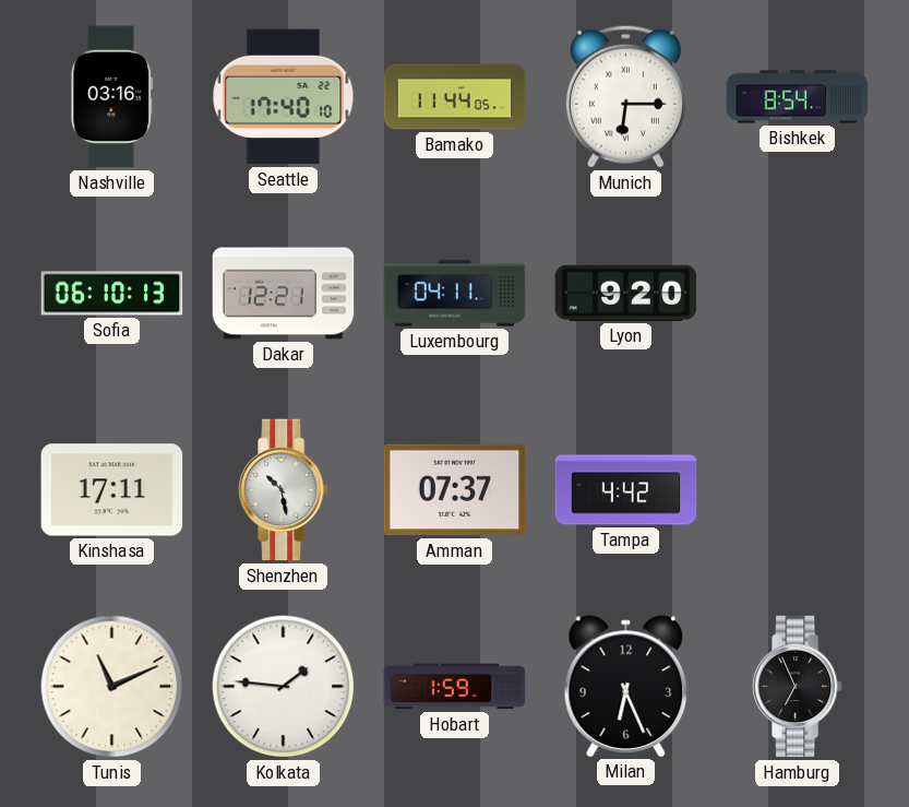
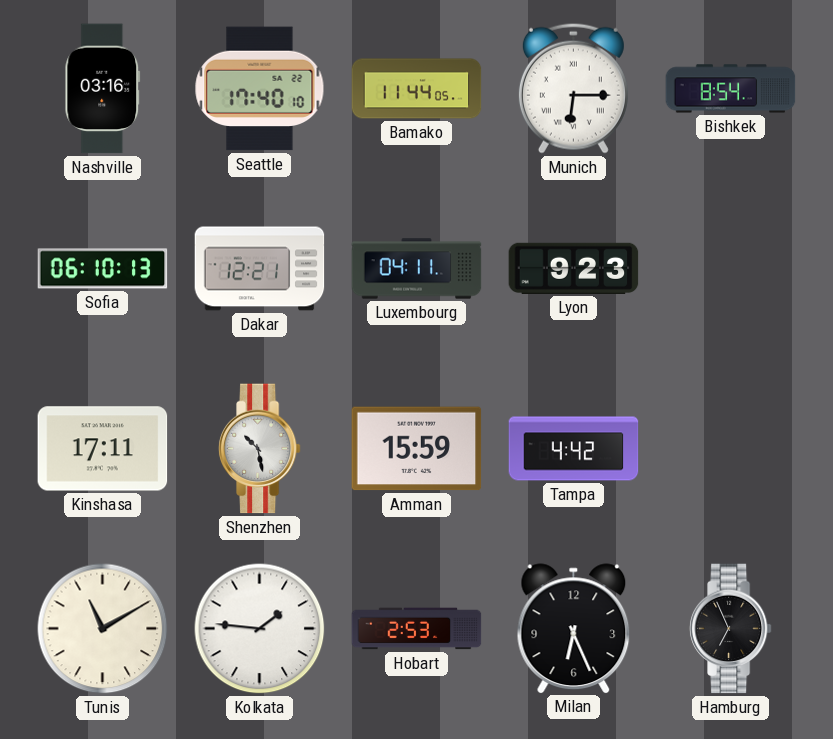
Lyon: 9:20 -> 9:23
Amman: 07:37 -> 15:59
Tunis: 11:11 -> 11:10
Hobart: 1:59 -> 2:53
